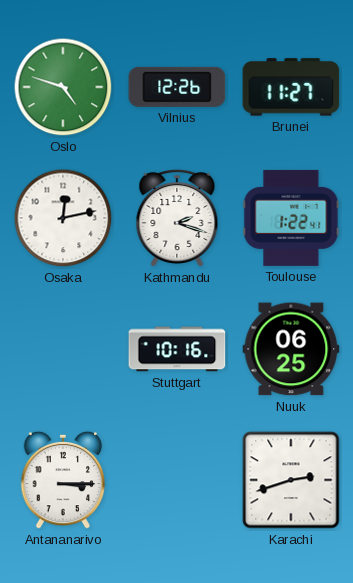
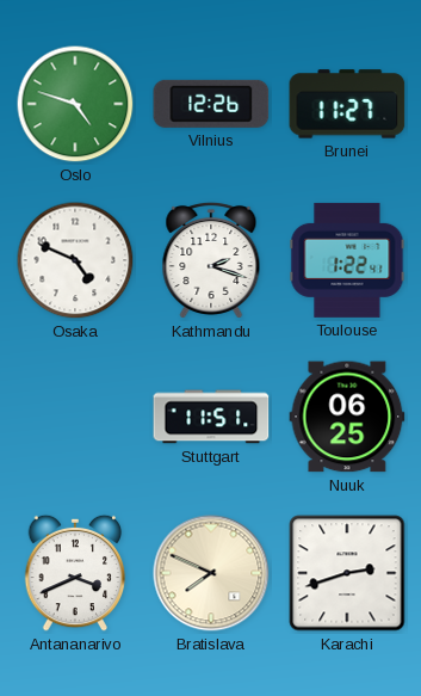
Osaka: 12:13 -> 4:49
Stuttgart: 10:16 -> 11:51
Antananarivo: 3:15 -> 3:41
Bratislava: none -> 7:49
